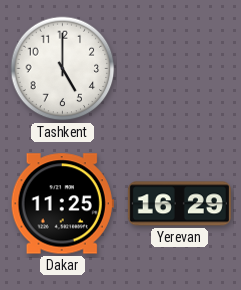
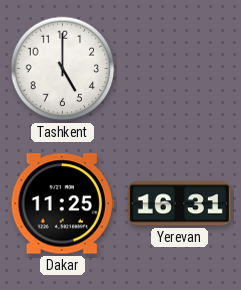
Yerevan: 16:29 -> 16:31
